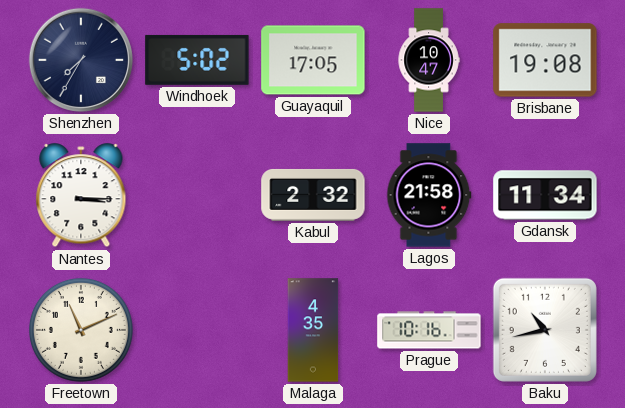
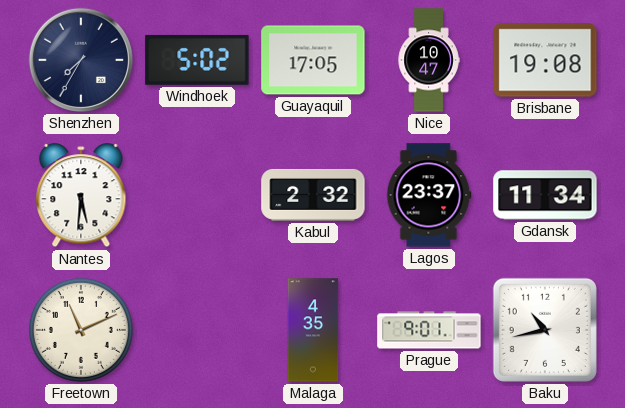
Nantes: 3:15 -> 5:31
Lagos: 21:58 -> 23:37
Prague: 10:16 -> 9:01
